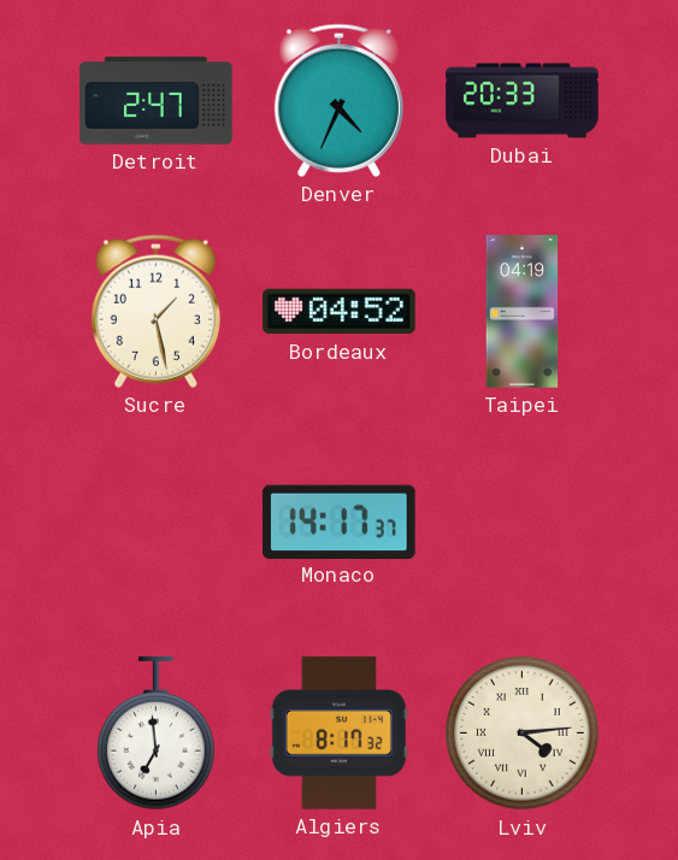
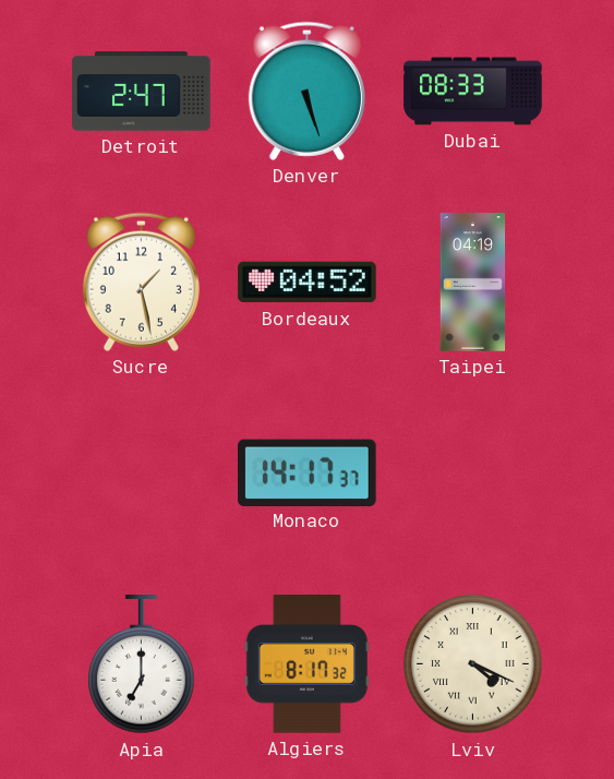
Denver: 4:34 -> 5:27
Dubai: 20:33 -> 08:33
Apia: 6:59 -> 7:00
Lviv: 4:14 -> 4:19
